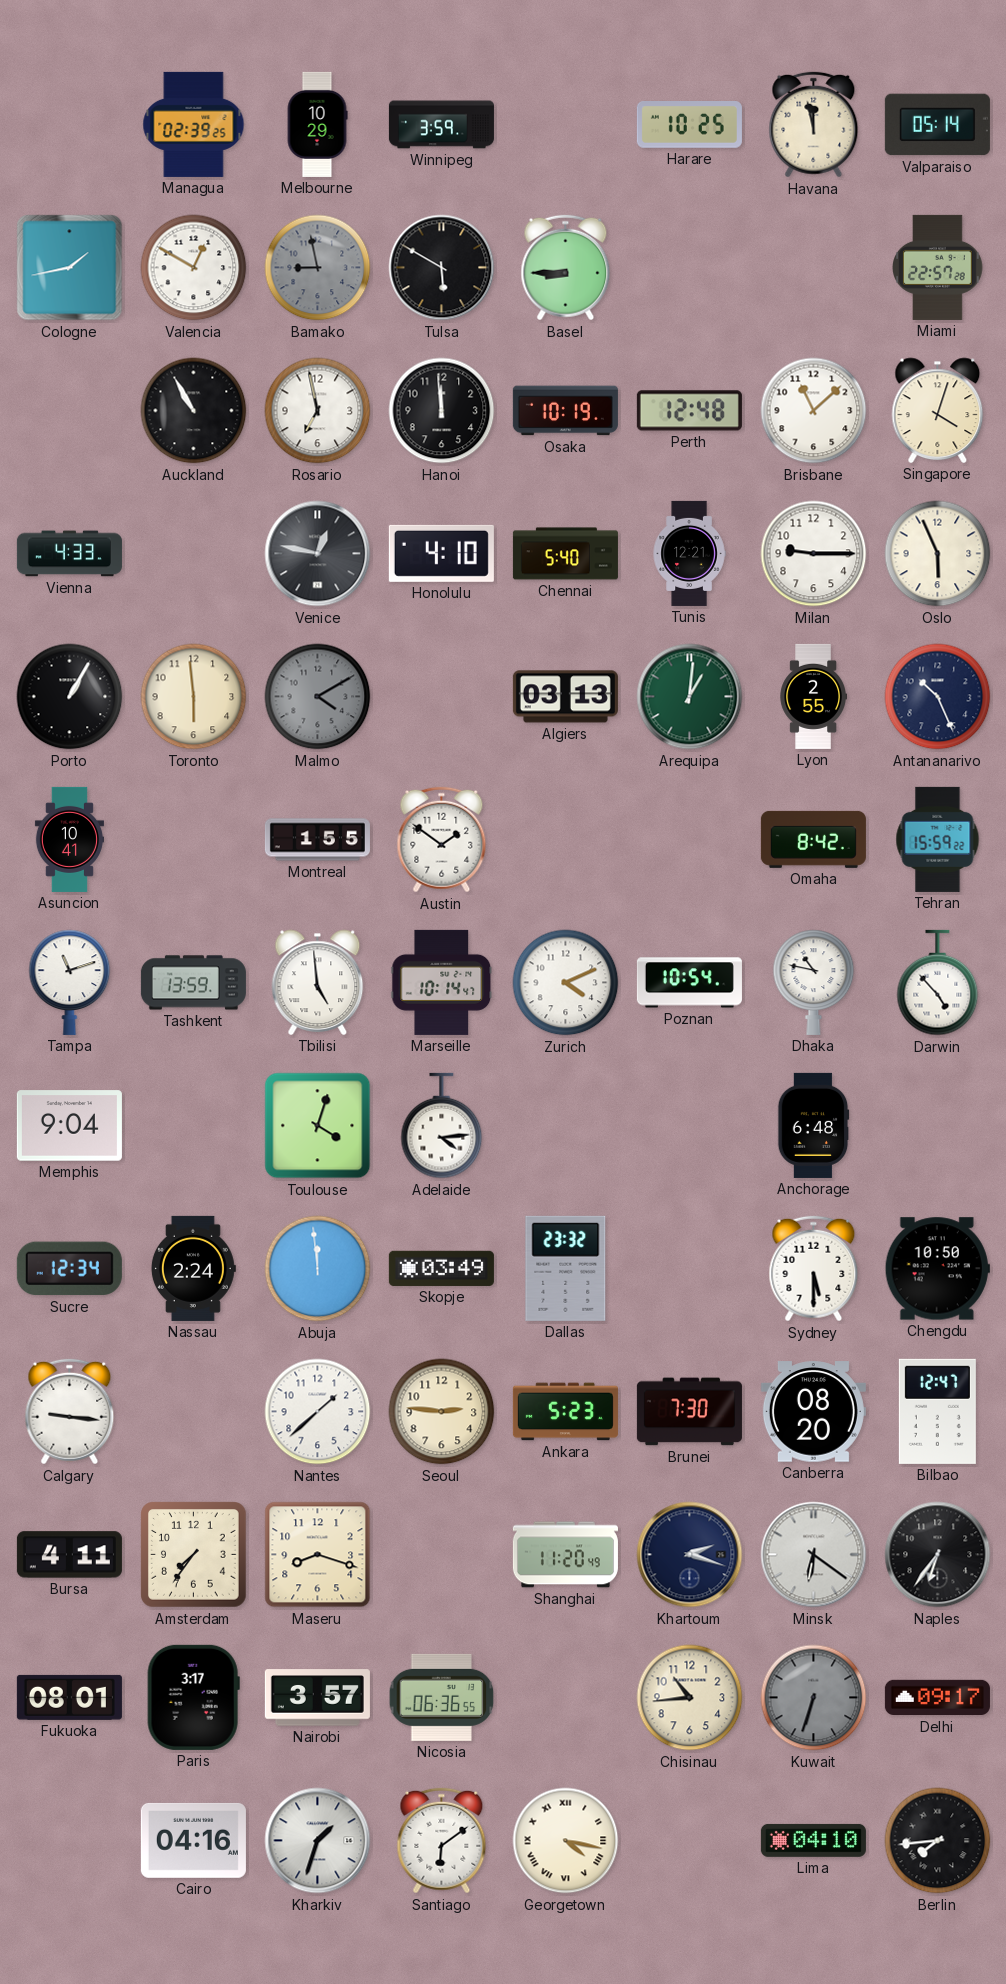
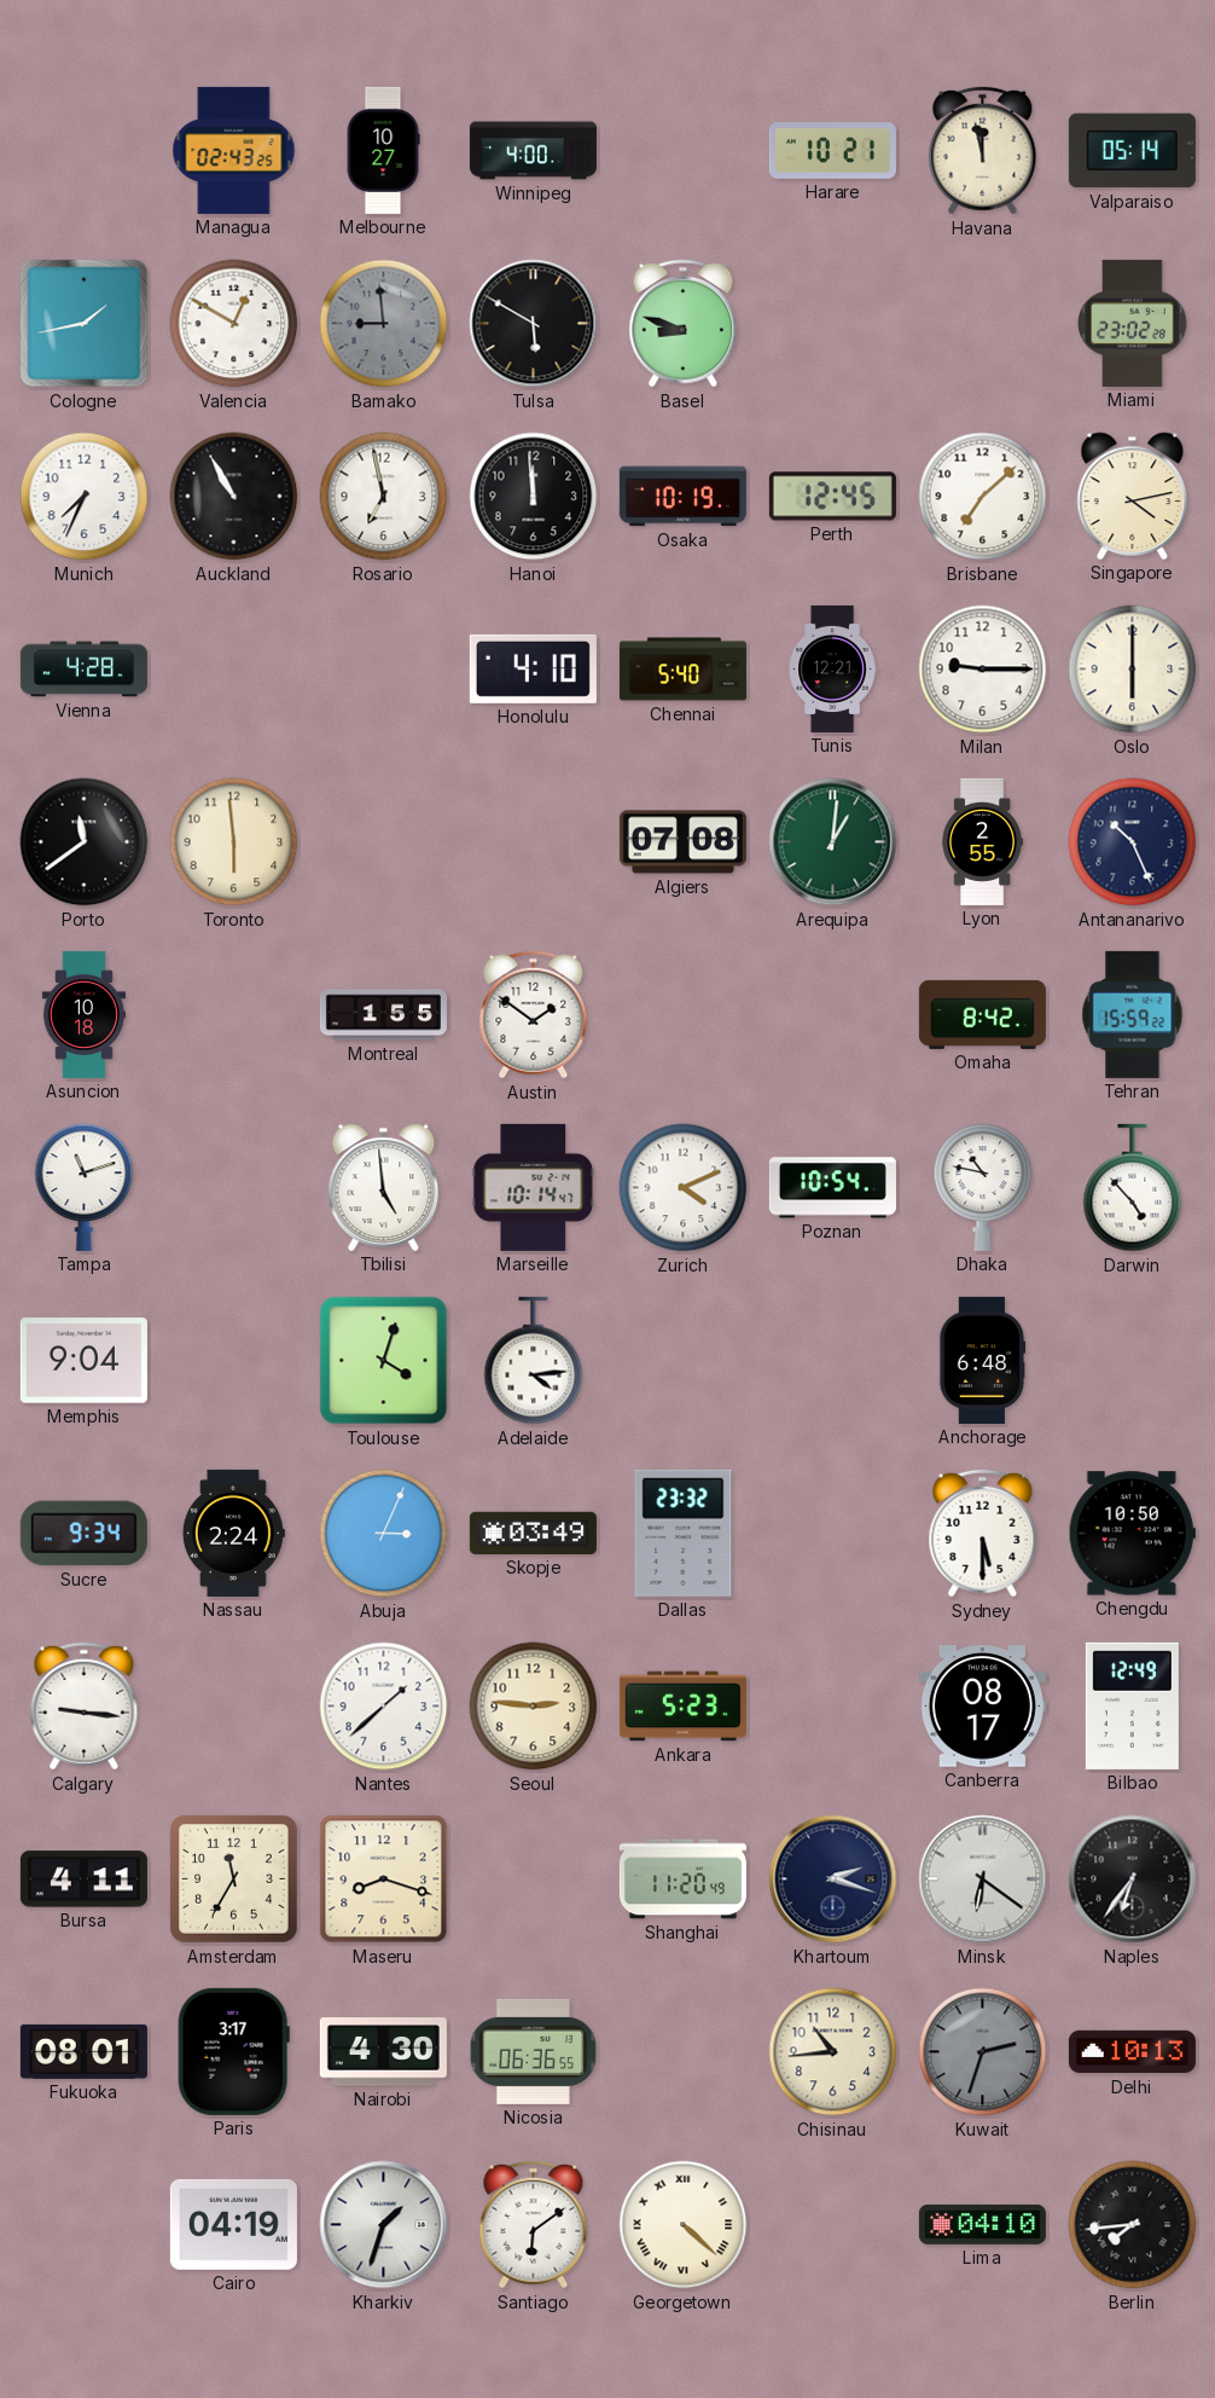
Managua: 02:39 -> 02:43
Melbourne: 10:29 -> 10:27
Winnipeg: 3:59 -> 4:00
Harare: 10:25 -> 10:21
Bamako: 8:58 -> 8:59
Basel: 8:45 -> 8:48
Miami: 22:57 -> 23:02
Munich: none -> 7:34
Perth: 12:48 -> 12:45
Brisbane: 11:08 -> 7:08
Singapore: 4:03 -> 4:13
Vienna: 4:33 -> 4:28
Venice: 12:47 -> none
Oslo: 5:56 -> 6:00
Porto: 1:05 -> 11:39
Malmo: 4:10 -> none
Algiers: 03:13 -> 07:08
Asuncion: 10:41 -> 10:18
Tashkent: 13:59 -> none
Sucre: 12:34 -> 9:34
Abuja: 11:59 -> 3:04
Brunei: 7:30 -> none
Canberra: 08:20 -> 08:17
Bilbao: 12:47 -> 12:49
Amsterdam: 7:36 -> 11:35
Nairobi: 3:57 -> 4:30
Kuwait: 6:33 -> 2:33
Delhi: 09:17 -> 10:13
Cairo: 04:16 -> 04:19
Georgetown: 4:17 -> 4:22
